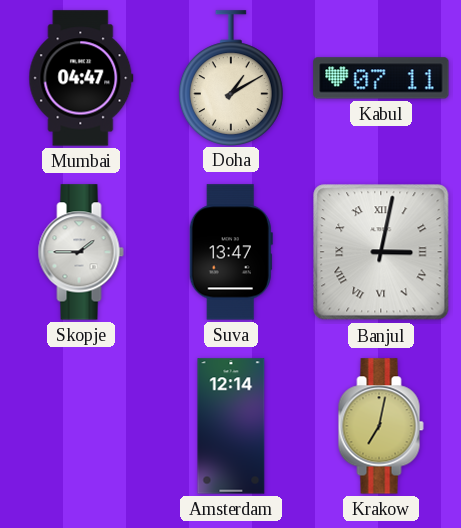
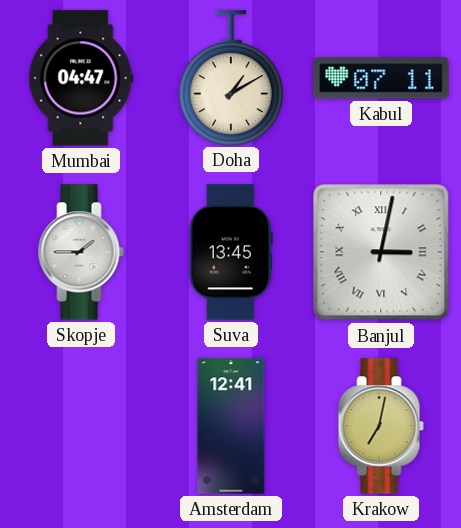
Suva: 13:47 -> 13:45
Amsterdam: 12:14 -> 12:41
